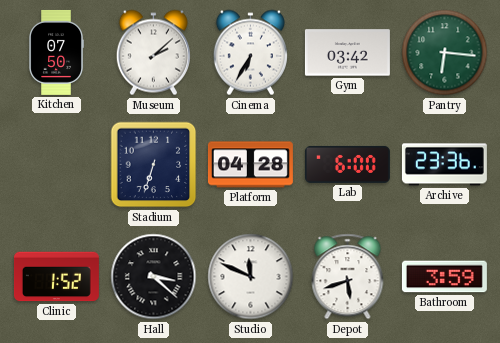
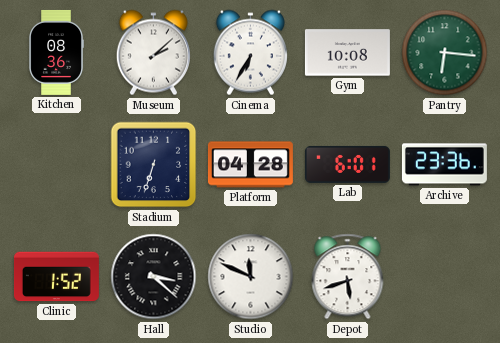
Kitchen: 07:50 -> 08:36
Gym: 03:42 -> 10:08
Lab: 6:00 -> 6:01
Bathroom: 3:59 -> none
